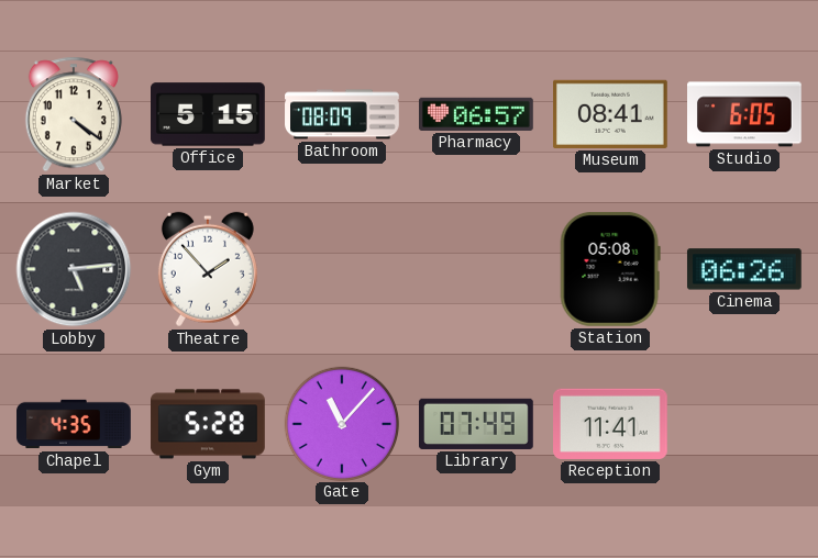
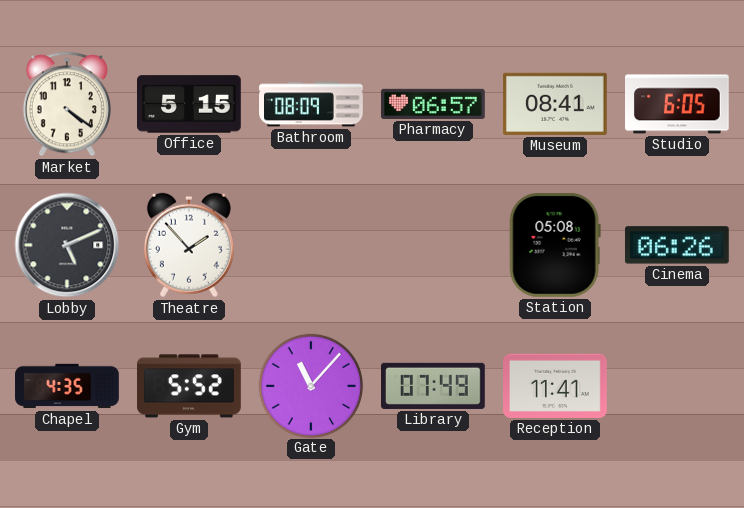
Lobby: 5:14 -> 5:11
Gym: 5:28 -> 5:52
